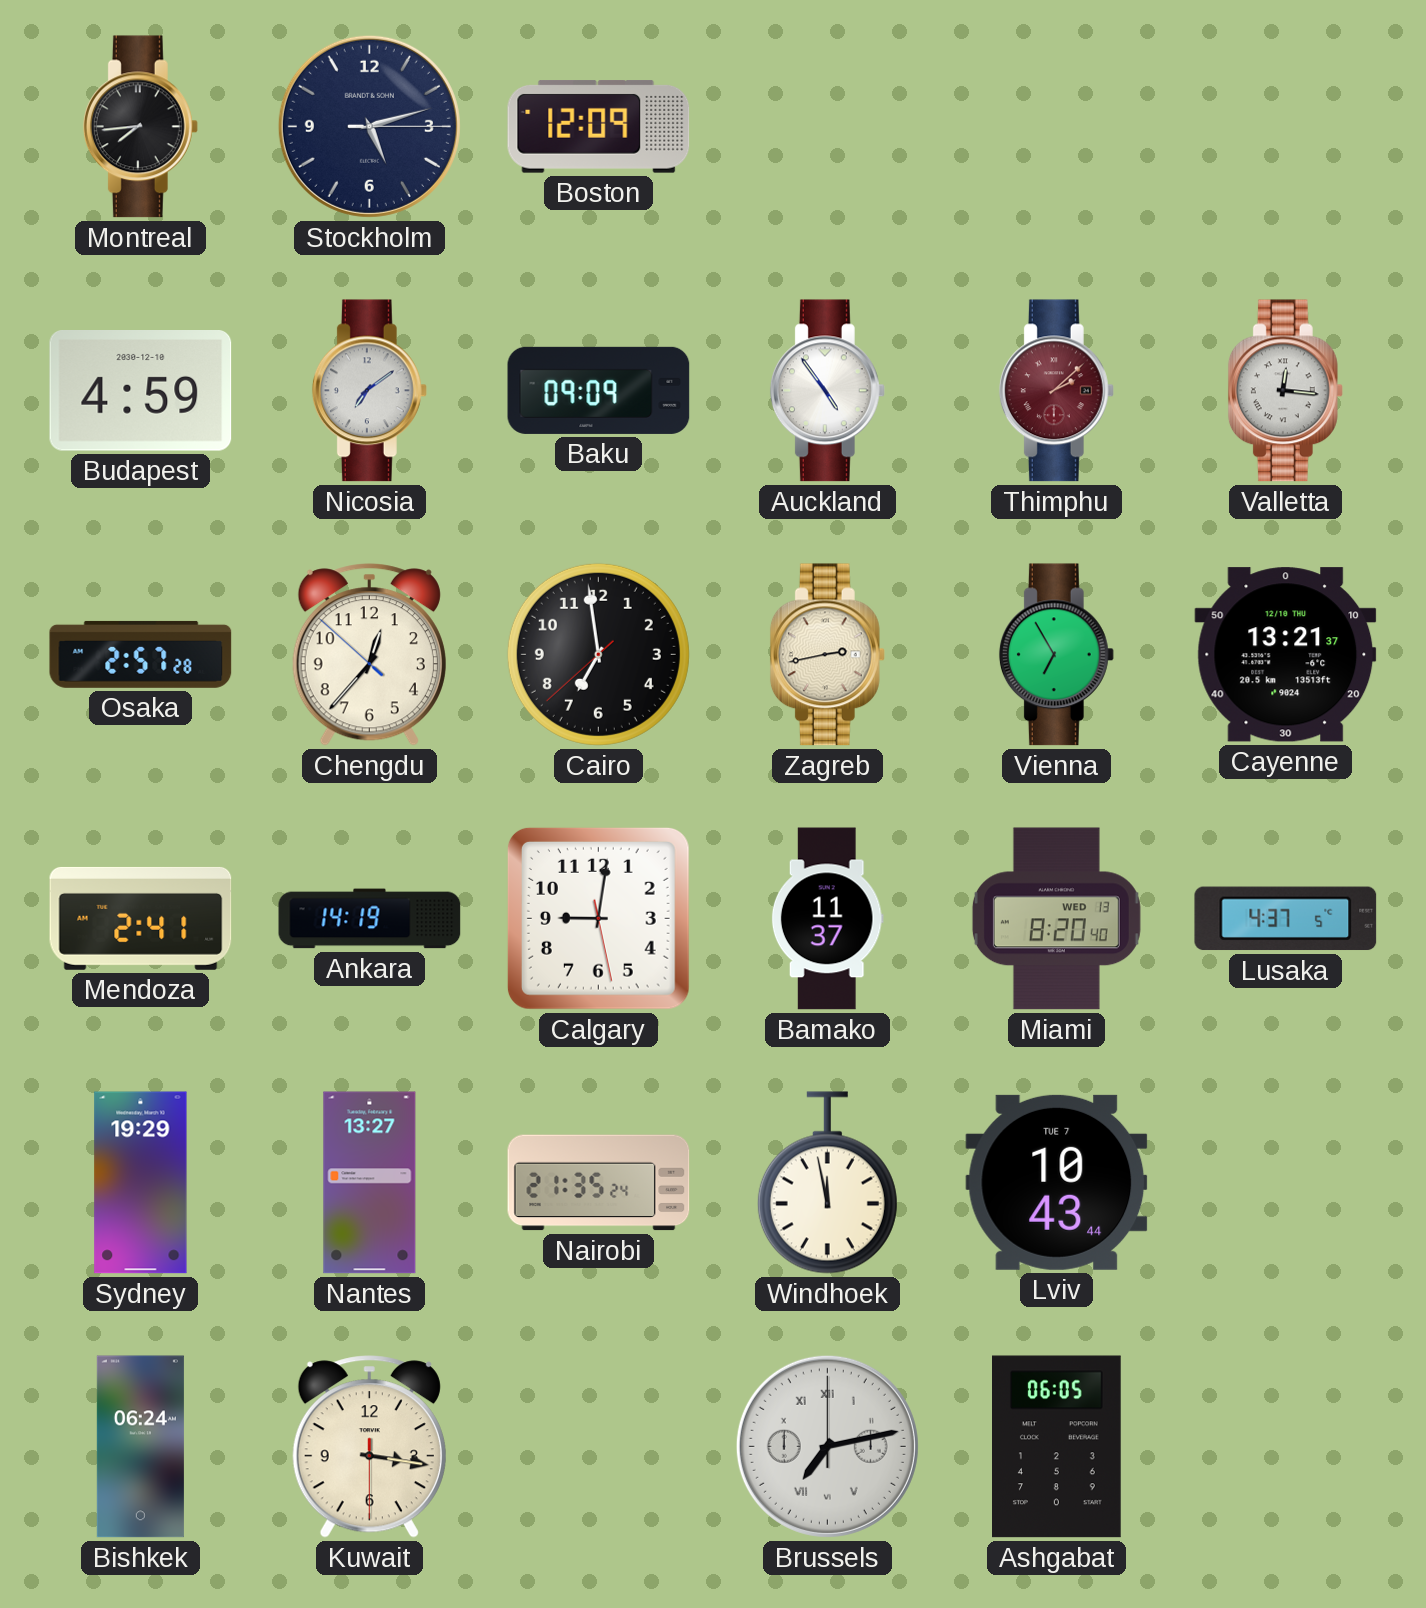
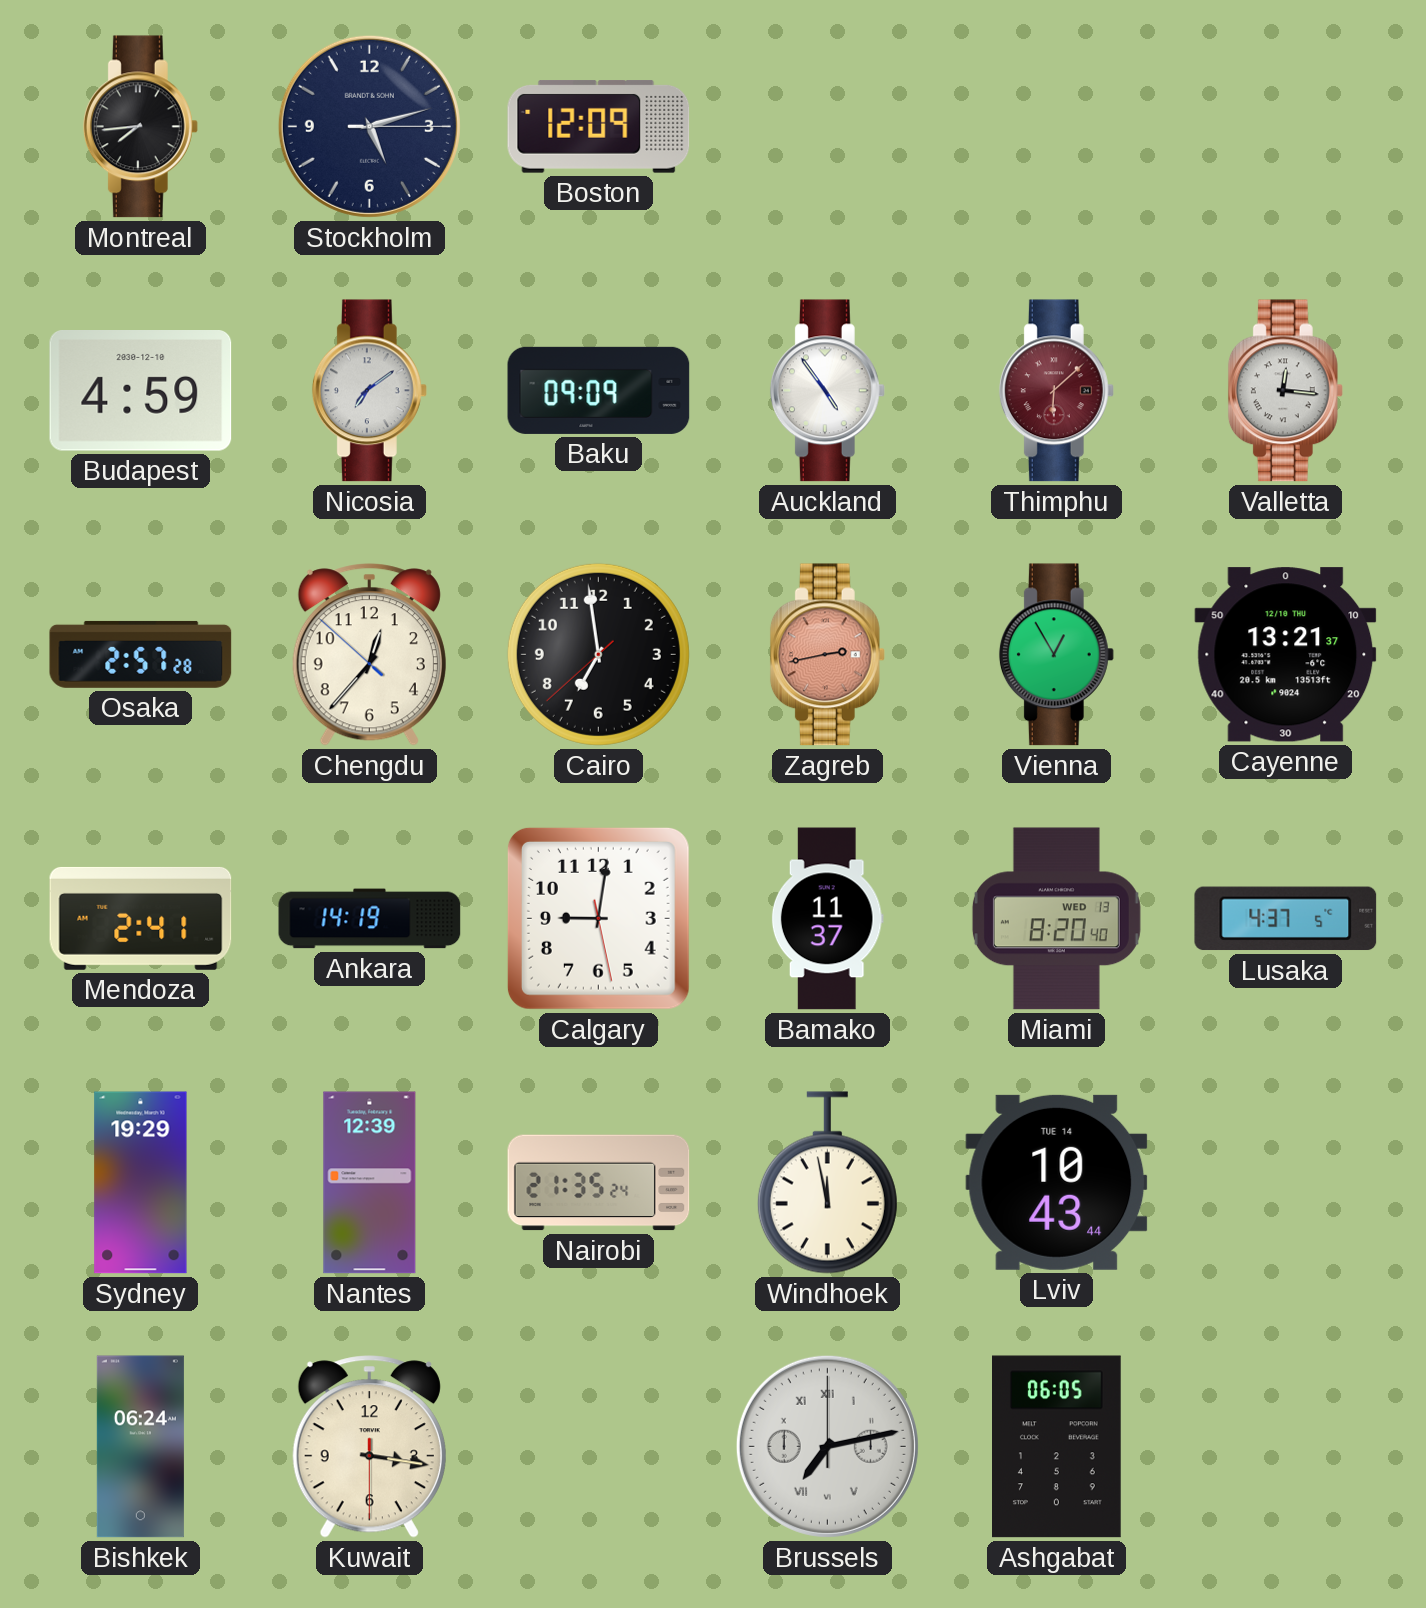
Thimphu: 2:08 -> 6:08
Zagreb dial: cream -> salmon
Vienna: 6:55 -> 12:55
Nantes: 13:27 -> 12:39
Lviv date: TUE 7 -> TUE 14
